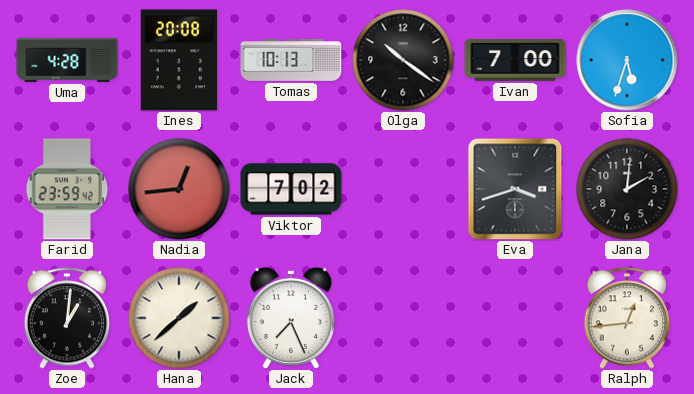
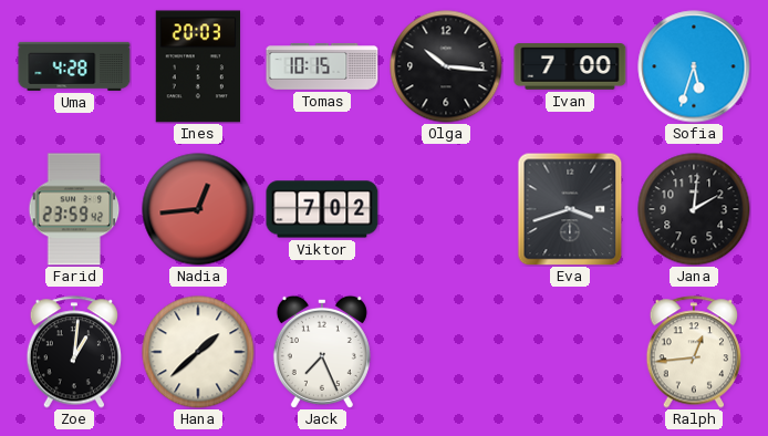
Ines: 20:08 -> 20:03
Tomas: 10:13 -> 10:15
Olga: 10:21 -> 10:16
